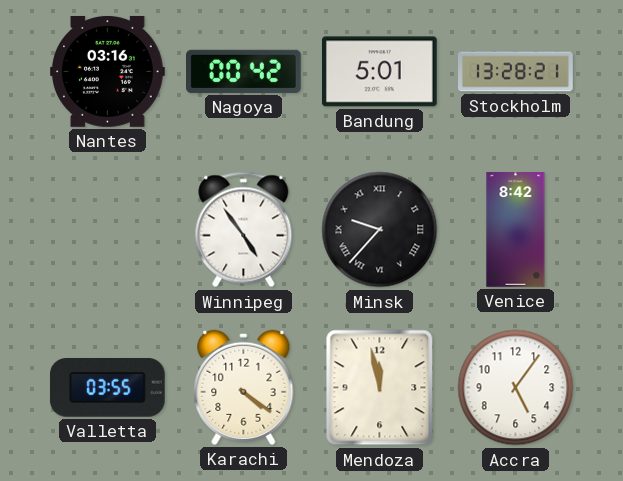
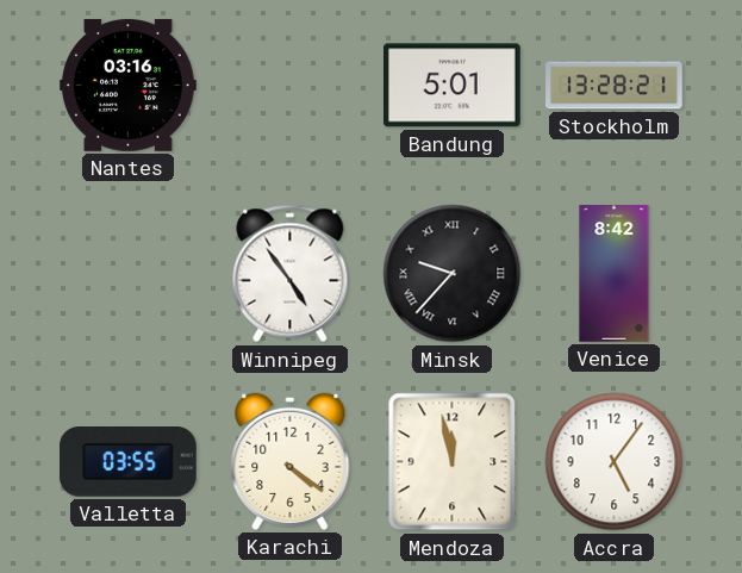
Nagoya: 00:42 -> none
